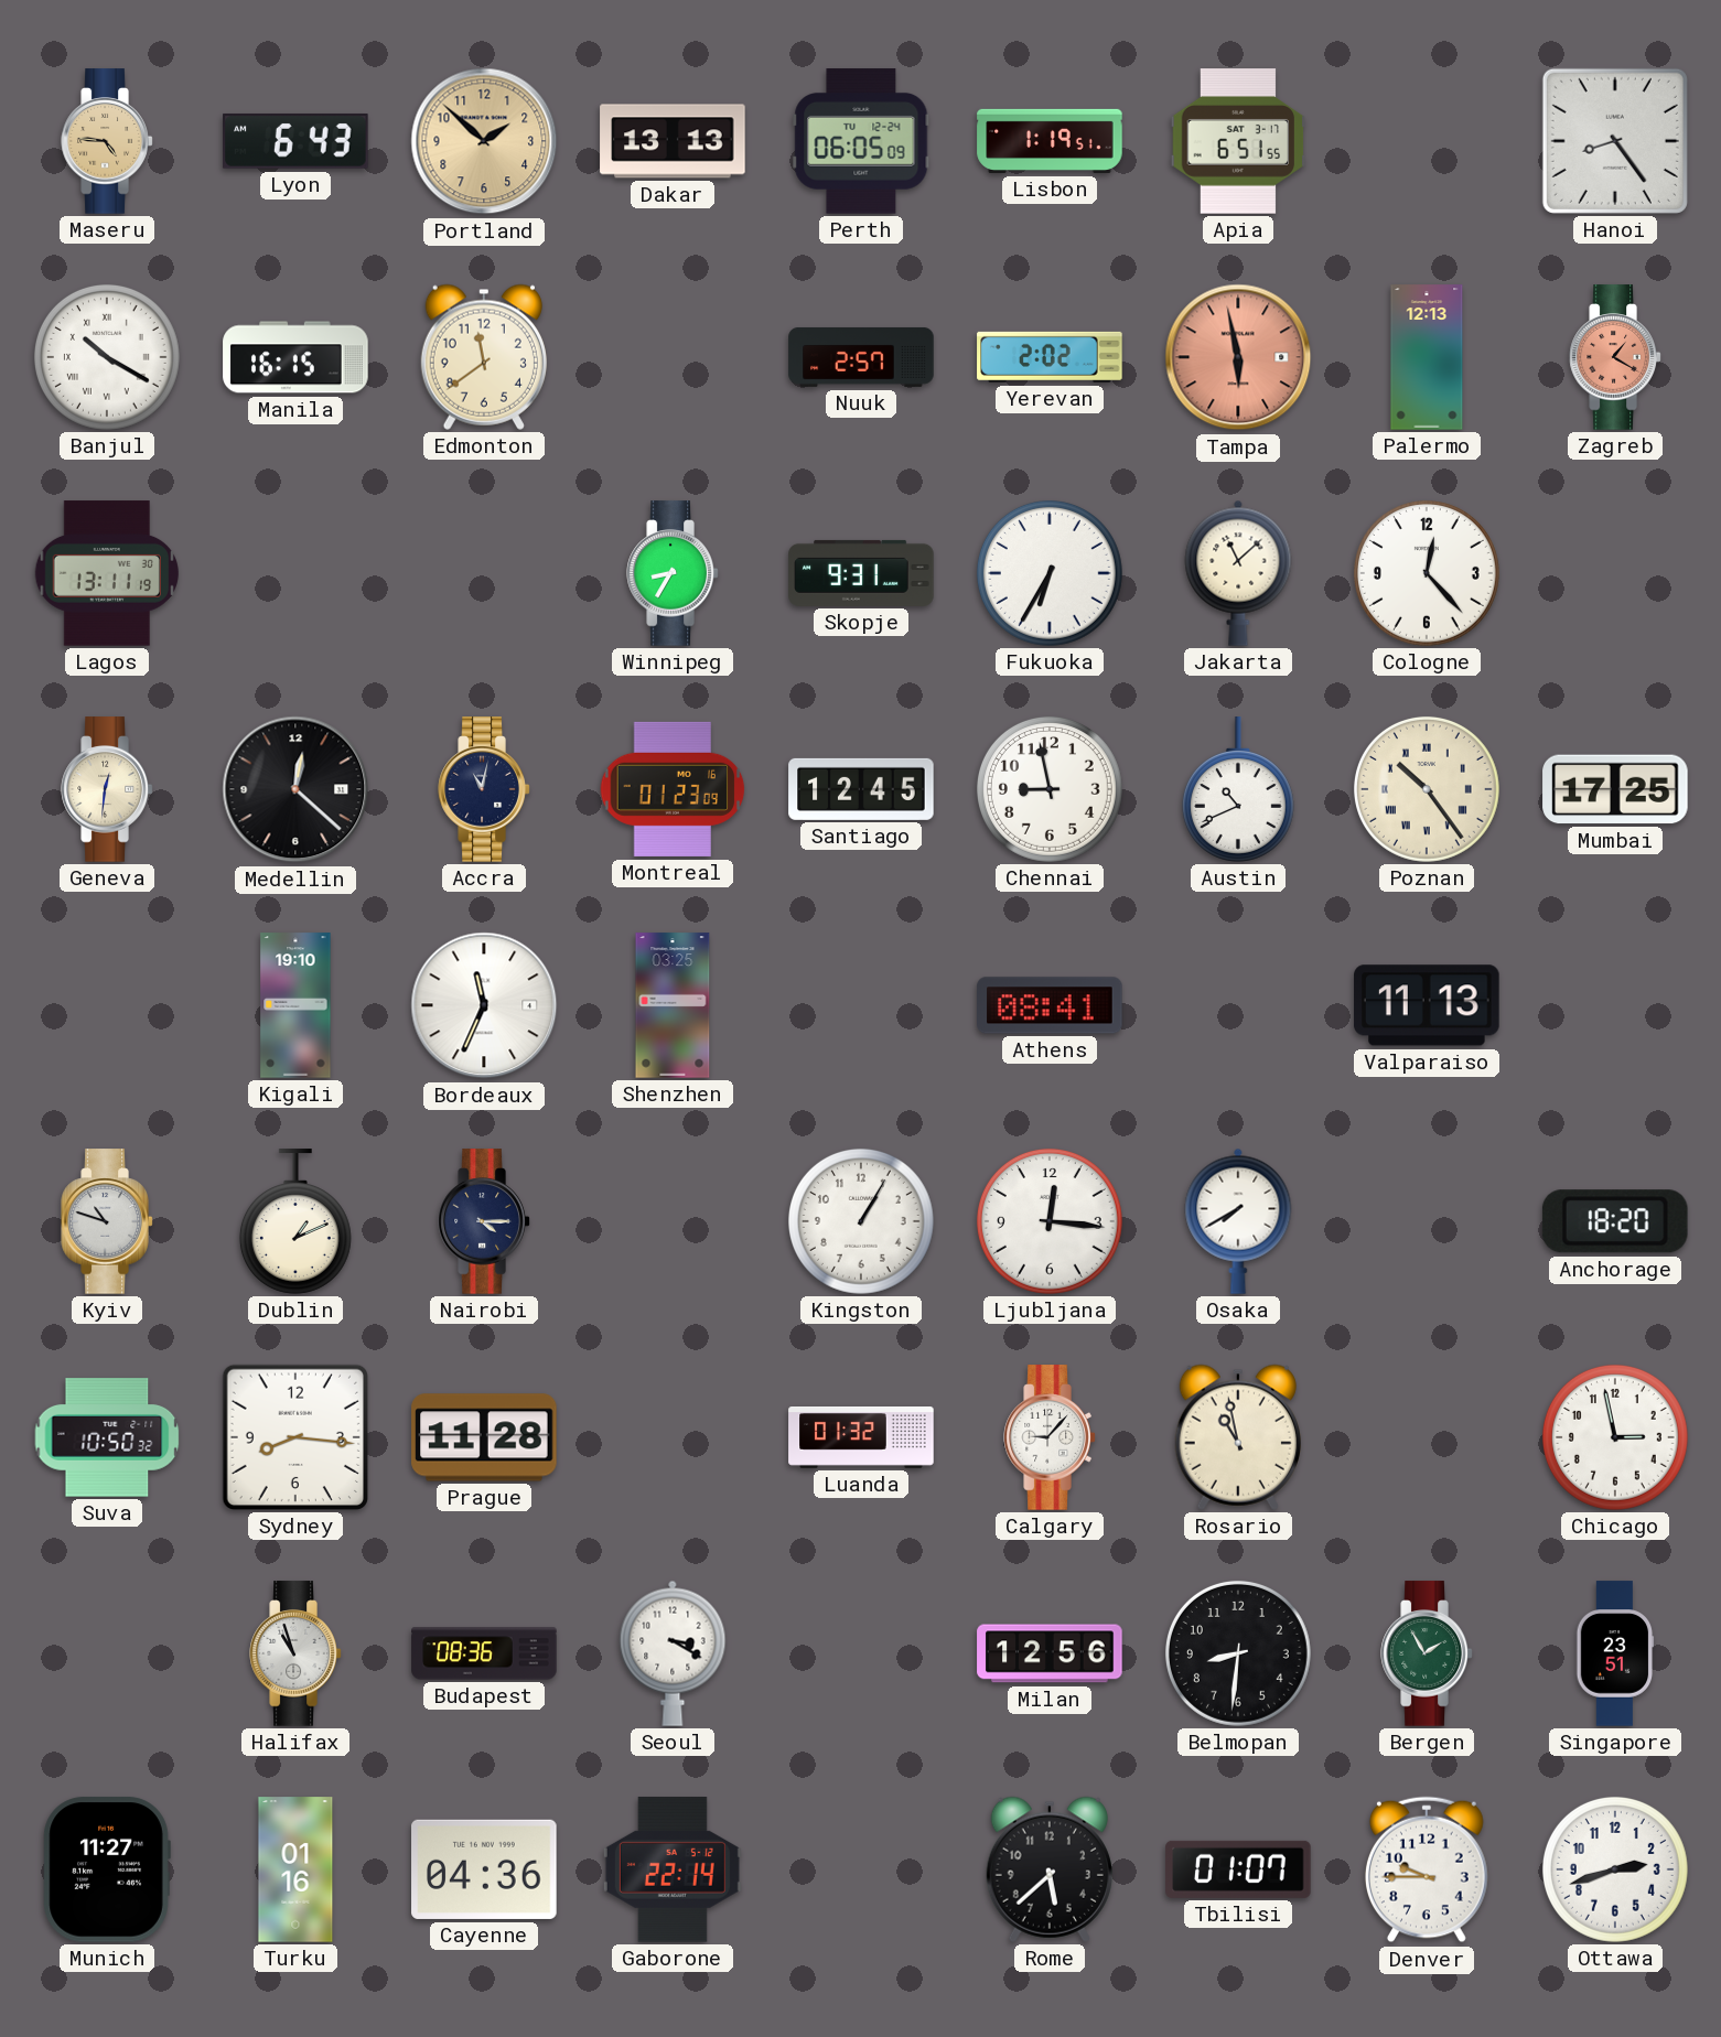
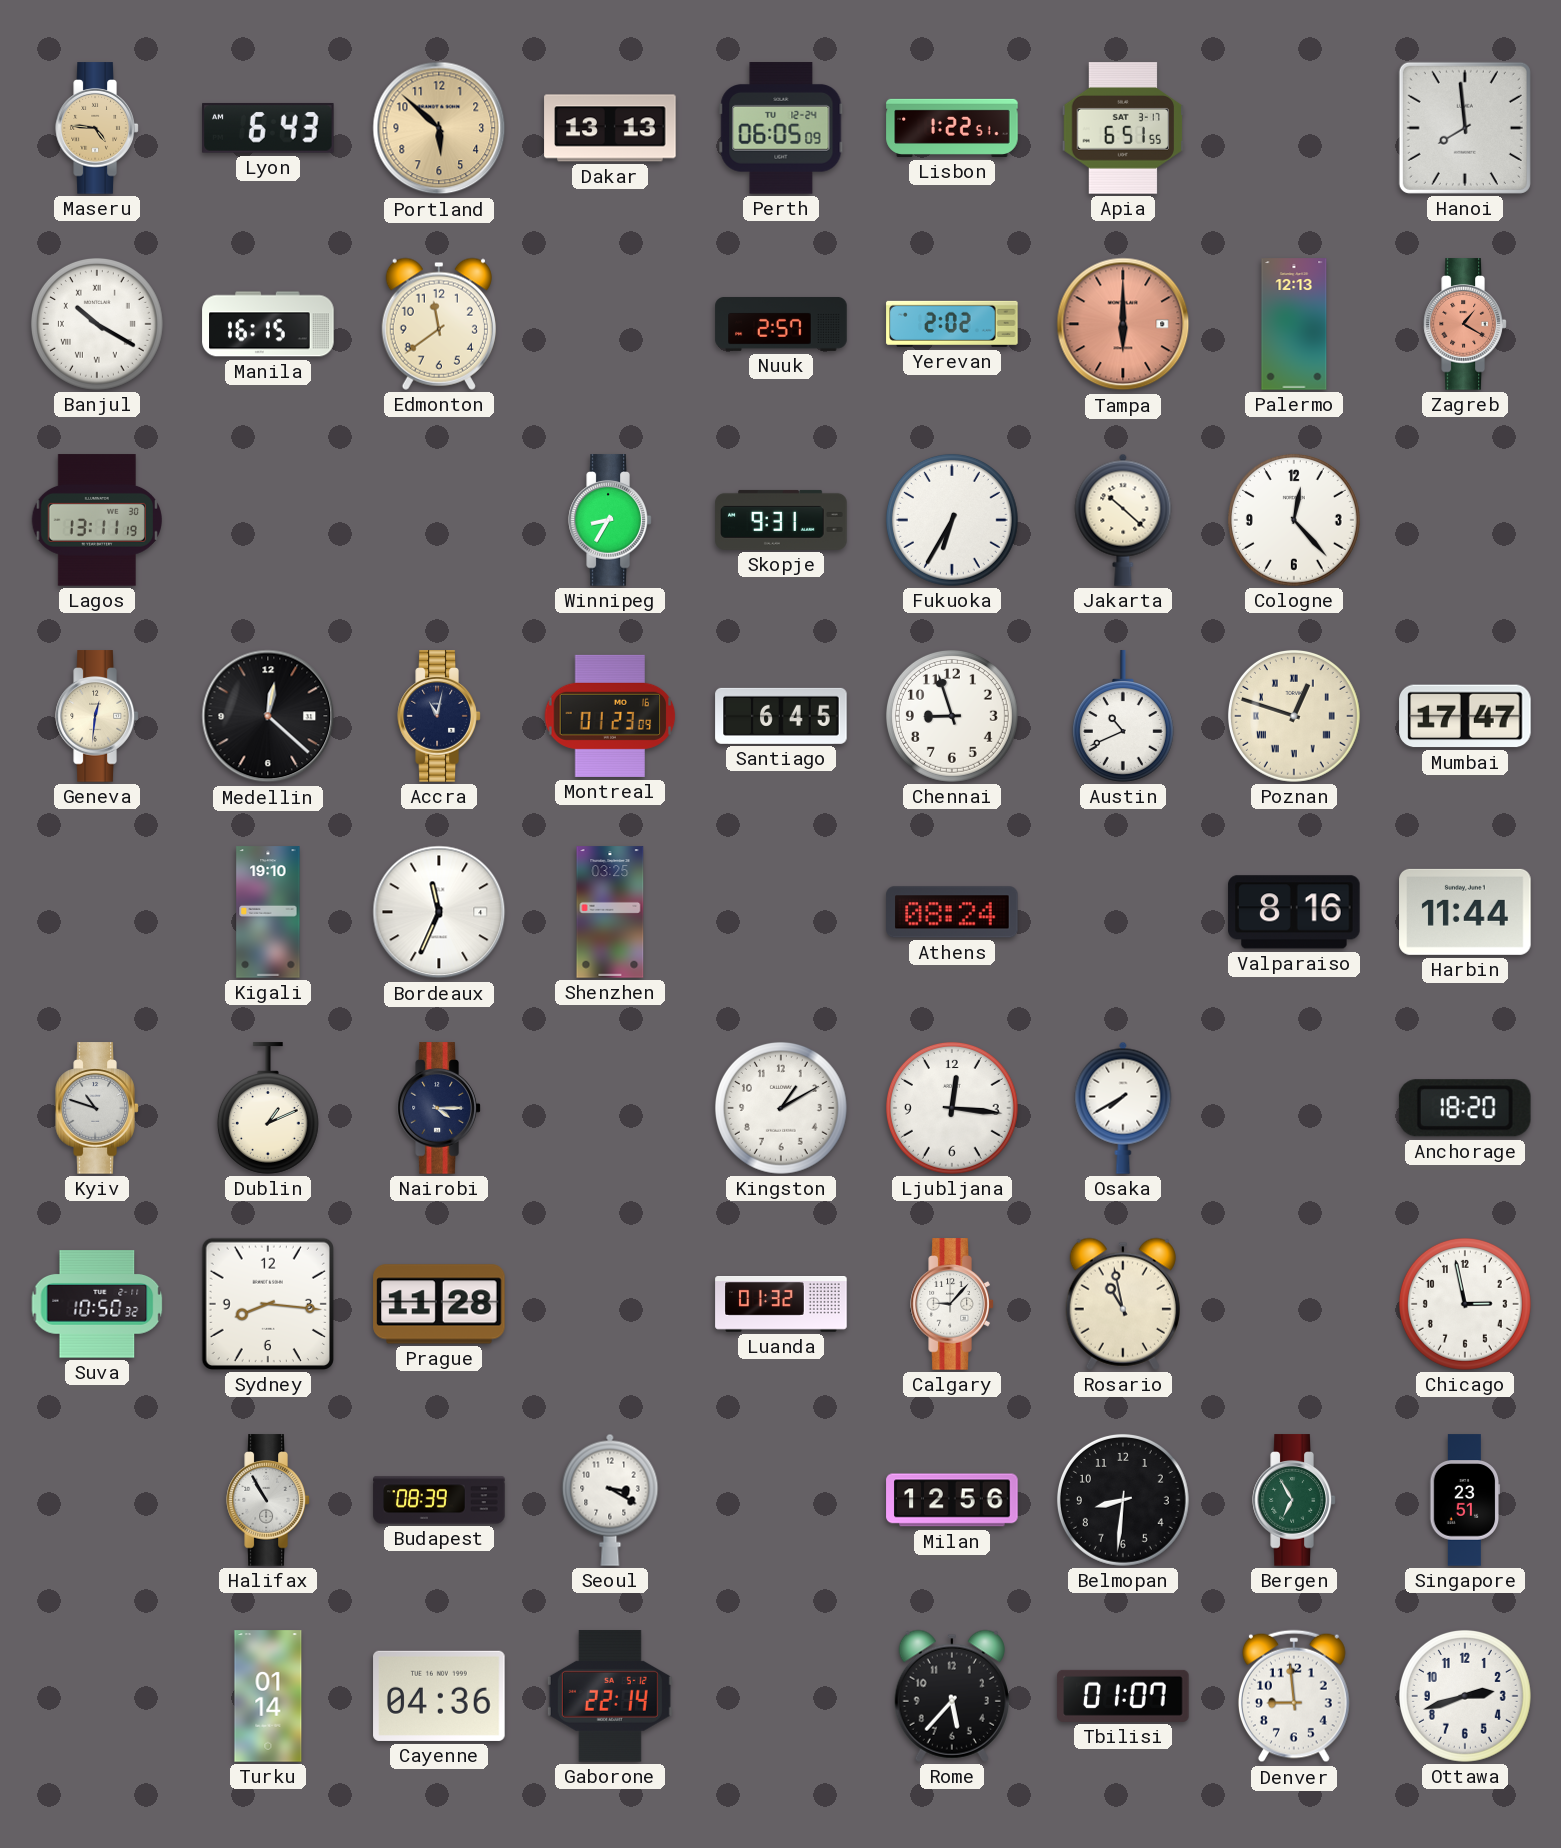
Portland: 1:52 -> 5:52
Lisbon: 1:19 -> 1:22
Hanoi: 8:24 -> 7:59
Tampa: 5:58 -> 6:00
Jakarta: 11:08 -> 10:22
Santiago: 12:45 -> 6:45
Chennai: 8:58 -> 8:57
Poznan: 10:24 -> 12:48
Mumbai: 17:25 -> 17:47
Athens: 08:41 -> 08:24
Valparaiso: 11:13 -> 8:16
Harbin: none -> 11:44
Kingston: 1:05 -> 1:10
Halifax: 10:57 -> 10:55
Budapest: 08:36 -> 08:39
Bergen: 1:55 -> 6:55
Munich: 11:27 -> none
Turku: 01:16 -> 01:14
Rome: 5:38 -> 5:37
Denver: 9:45 -> 8:59
